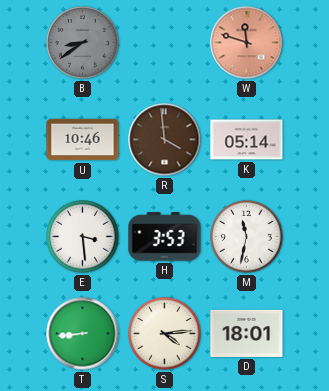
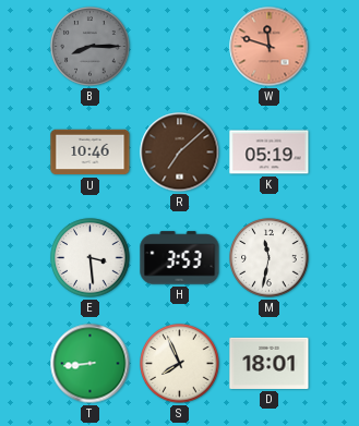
B: 8:39 -> 8:15
R: 3:59 -> 7:08
K: 05:14 -> 05:19
S: 4:14 -> 7:56
